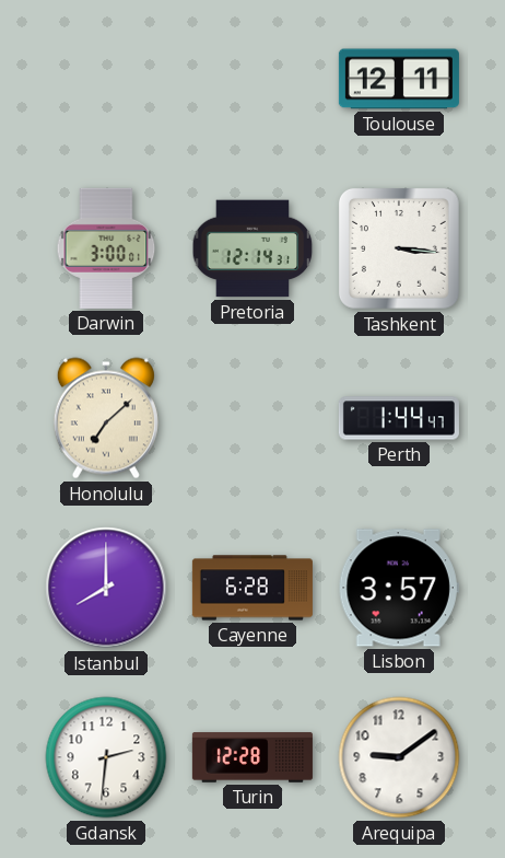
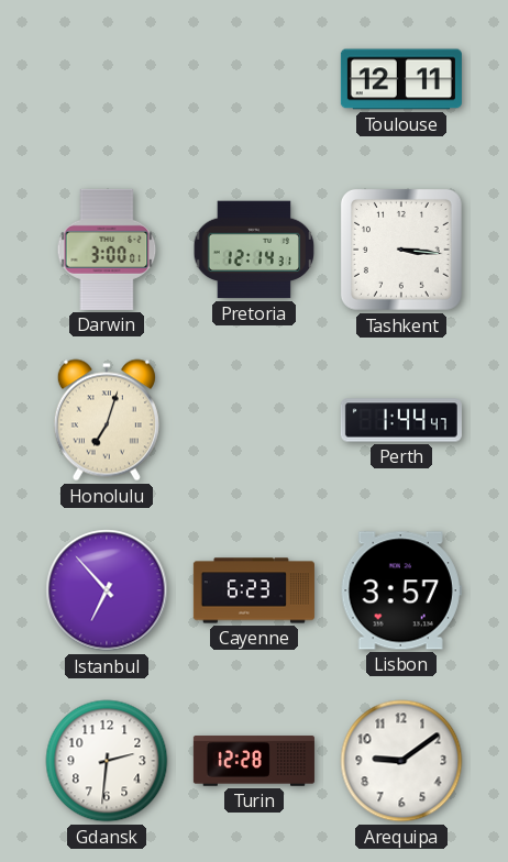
Honolulu: 7:08 -> 7:03
Istanbul: 8:00 -> 6:53
Cayenne: 6:28 -> 6:23
